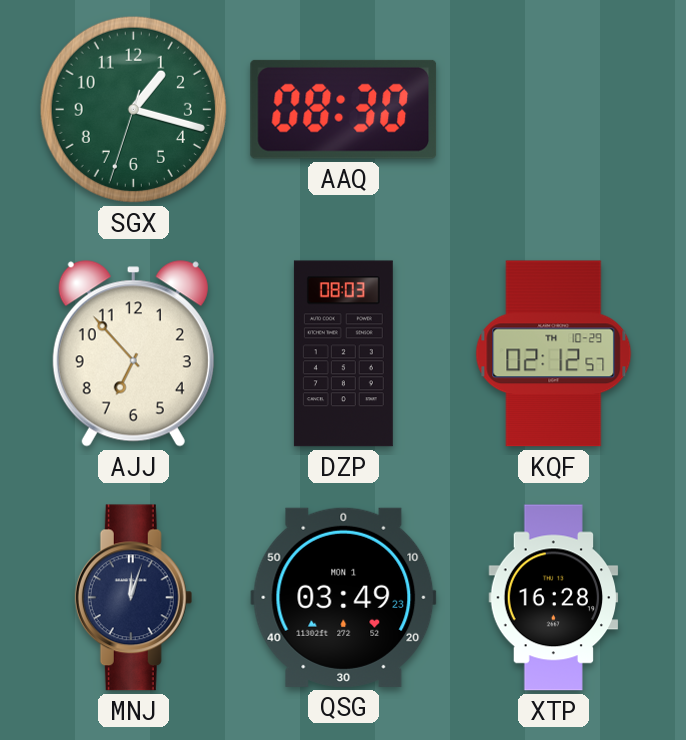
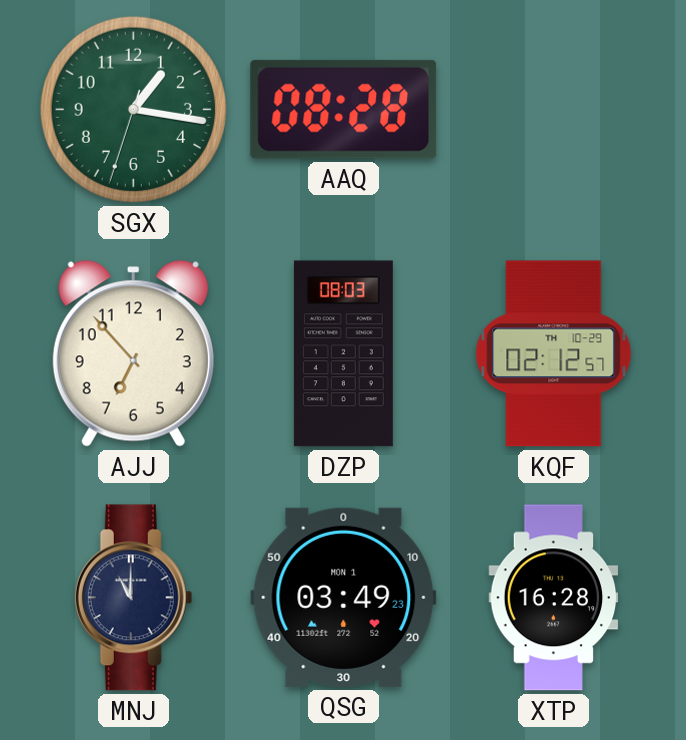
SGX: 1:17 -> 1:16
AAQ: 08:30 -> 08:28
MNJ: 12:03 -> 11:00
